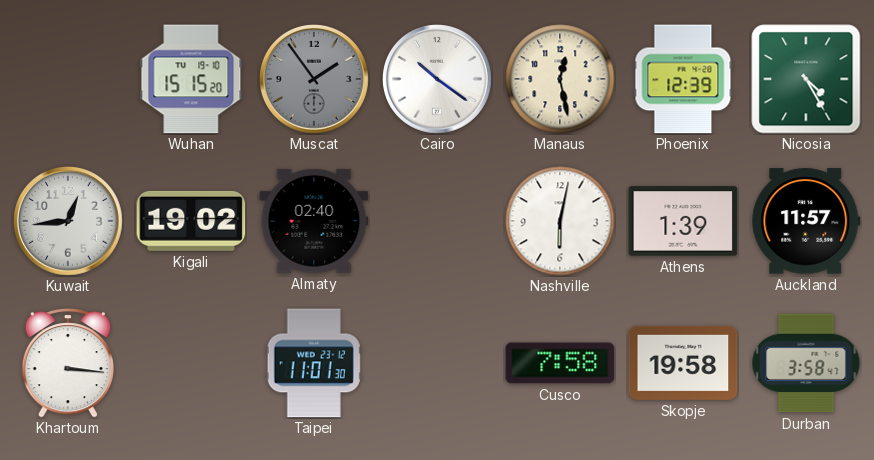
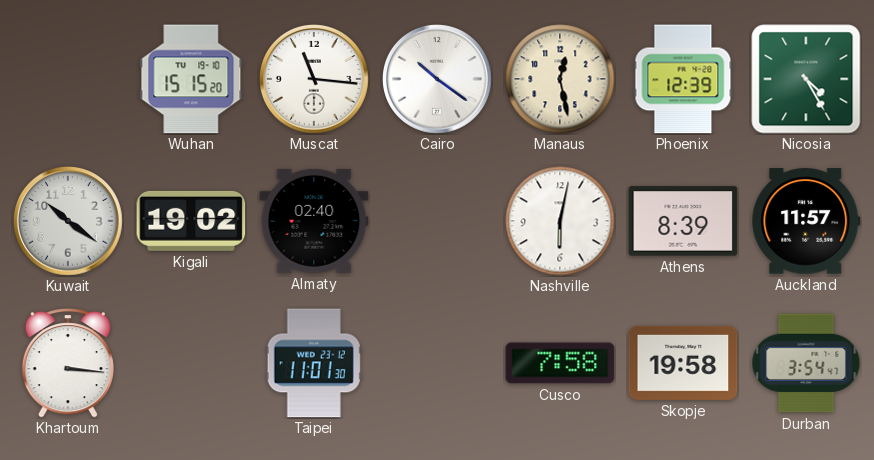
Muscat: 1:54 -> 11:16
Muscat dial: grey -> white
Kuwait: 12:44 -> 10:21
Athens: 1:39 -> 8:39
Durban: 3:58 -> 3:54
